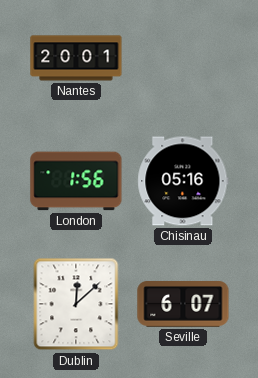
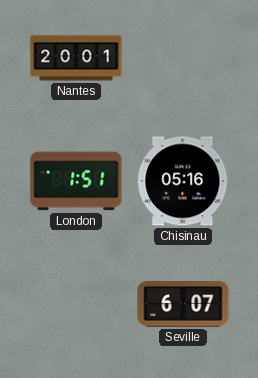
London: 1:56 -> 1:51
Dublin: 12:08 -> none
